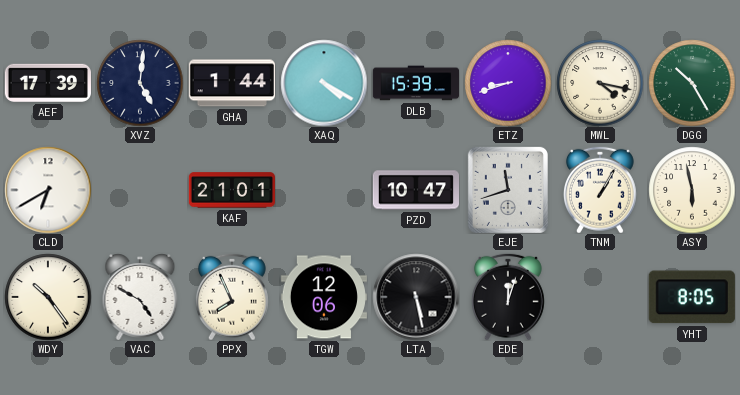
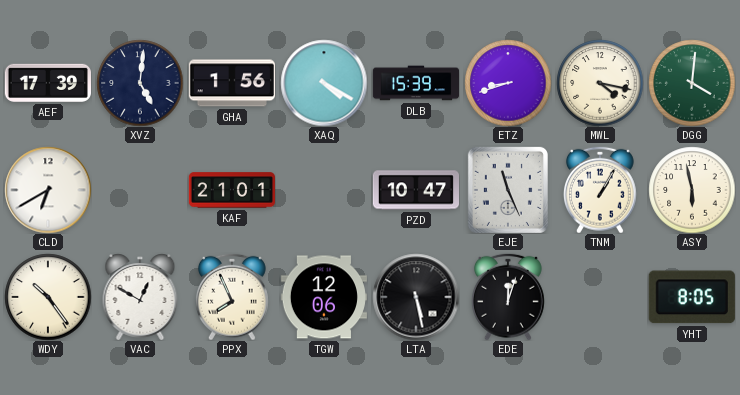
GHA: 1:44 -> 1:56
DGG: 10:25 -> 4:01
EJE: 11:42 -> 11:26
VAC: 4:50 -> 12:50
